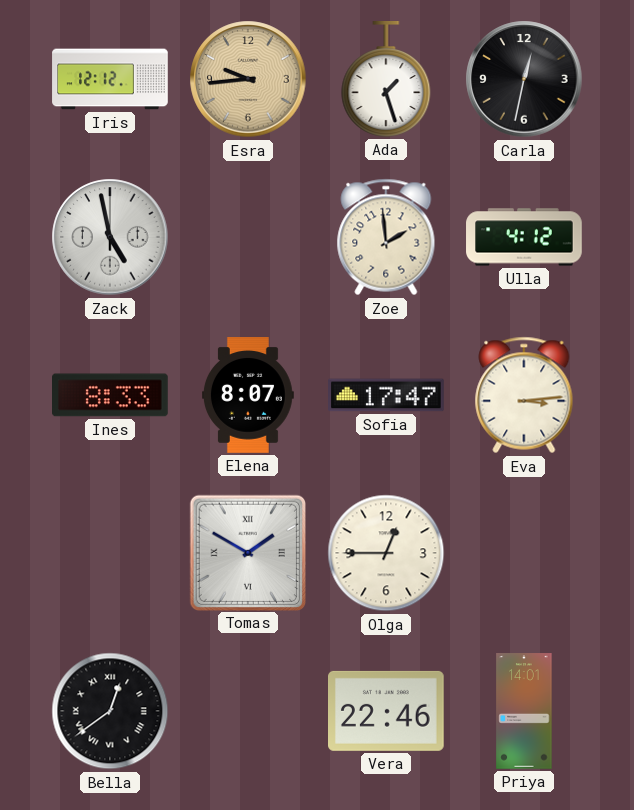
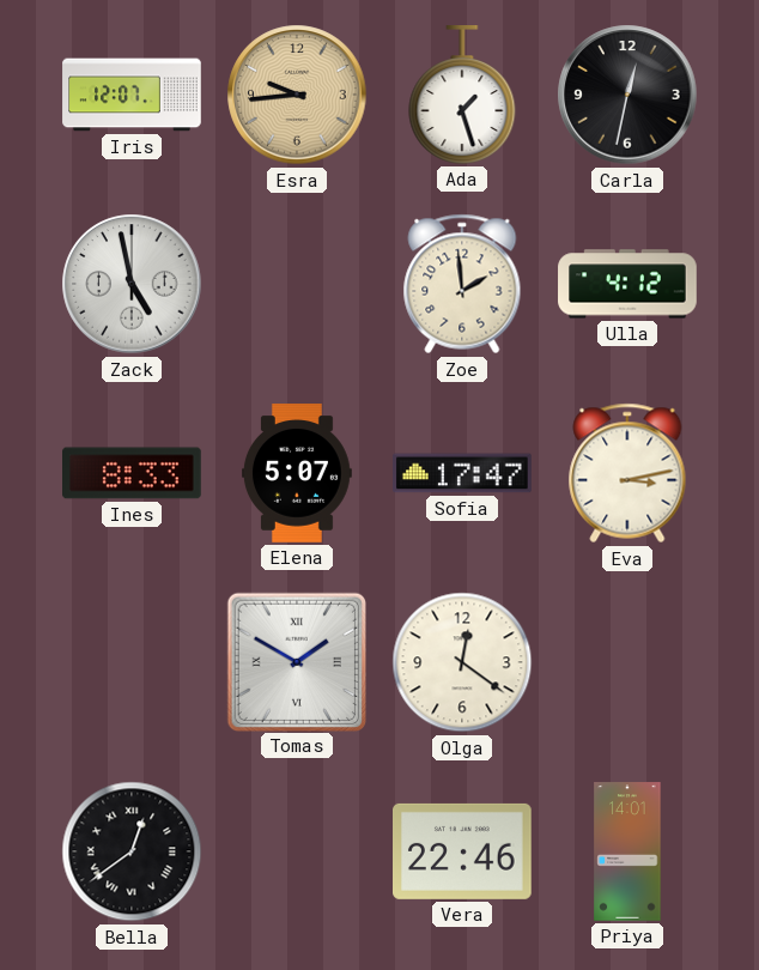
Iris: 12:12 -> 12:07
Elena: 8:07 -> 5:07
Eva: 3:14 -> 3:13
Olga: 12:45 -> 12:21
